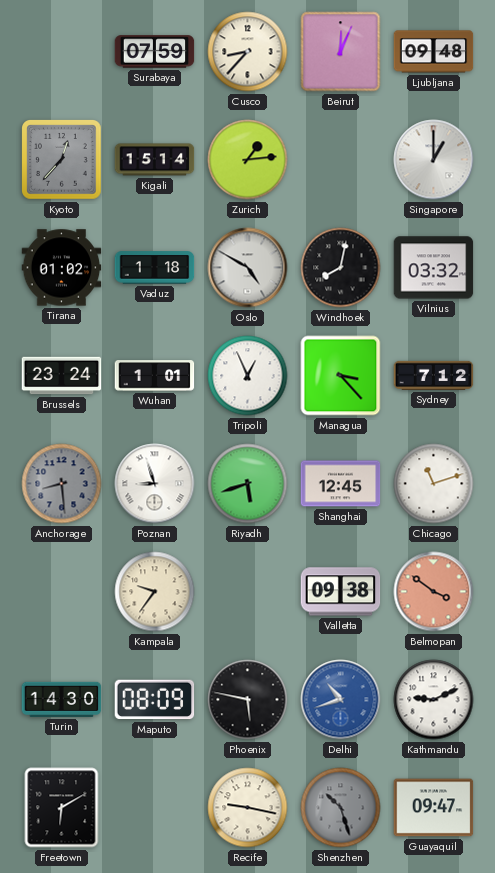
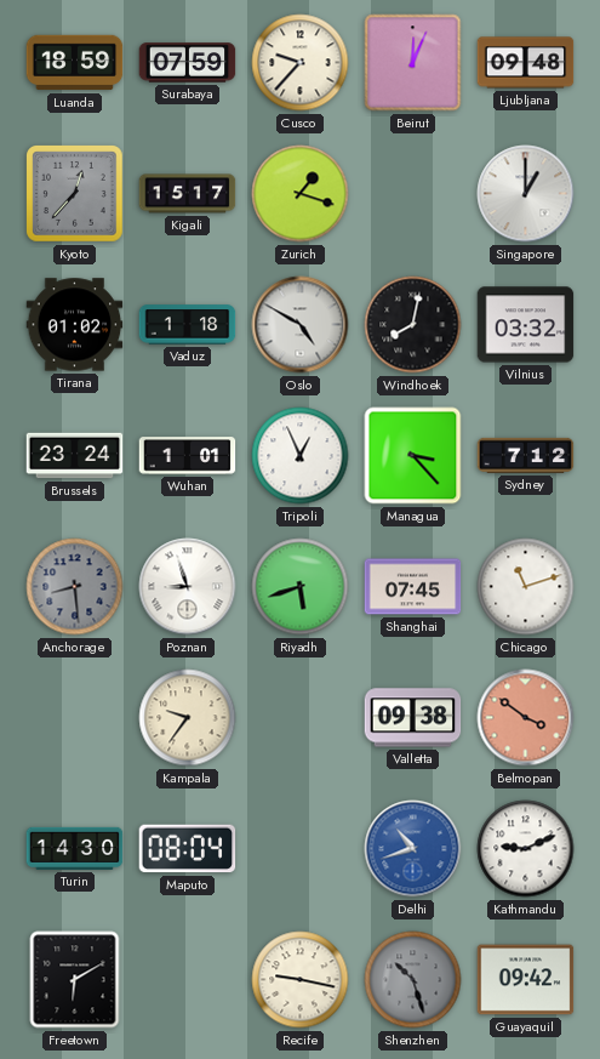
Luanda: none -> 18:59
Cusco: 8:37 -> 9:37
Kigali: 15:14 -> 15:17
Zurich: 1:14 -> 1:18
Shanghai: 12:45 -> 07:45
Maputo: 08:09 -> 08:04
Phoenix: 5:47 -> none
Guayaquil: 09:47 -> 09:42
